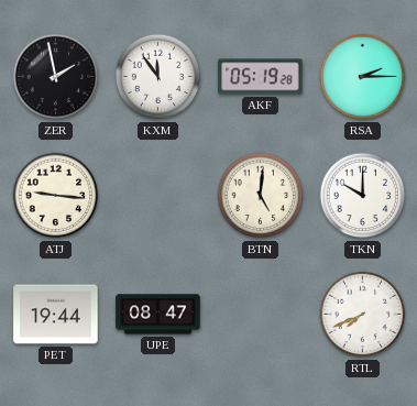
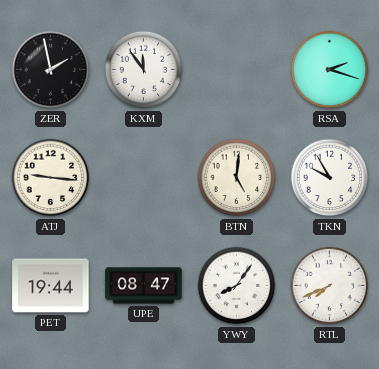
AKF: 05:19 -> none
RSA: 2:15 -> 2:18
TKN: 10:00 -> 9:55
YWY: none -> 8:06
